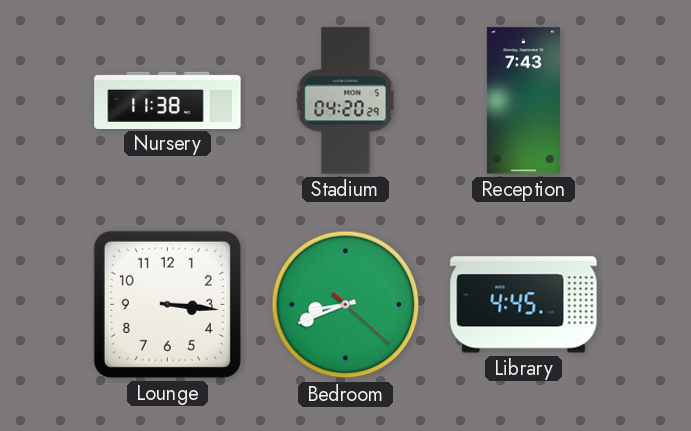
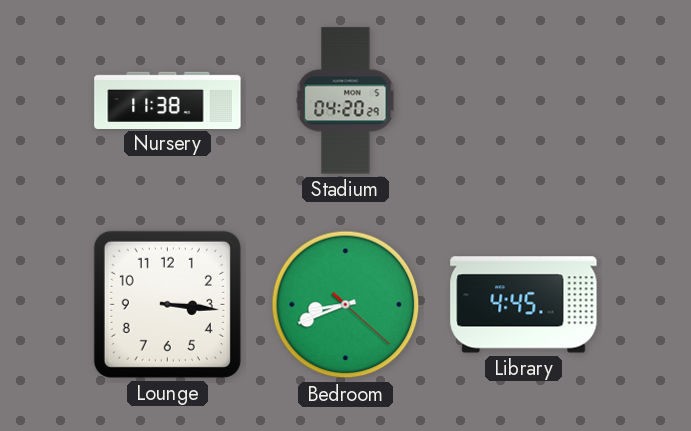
Reception: 7:43 -> none
